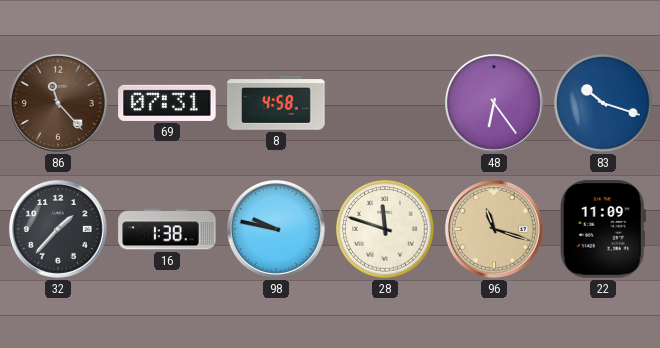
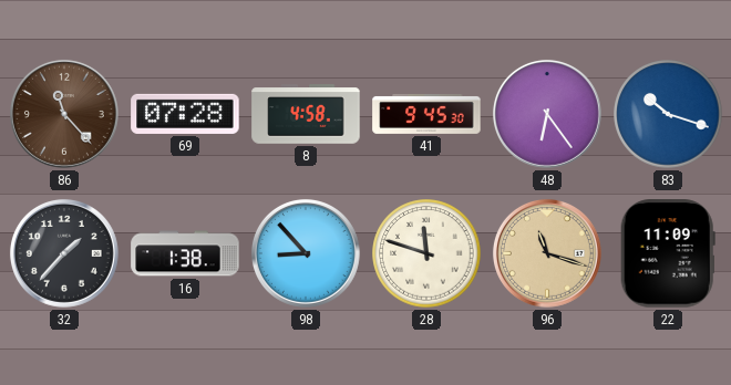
69: 07:31 -> 07:28
41: none -> 9:45
98: 9:47 -> 8:53
